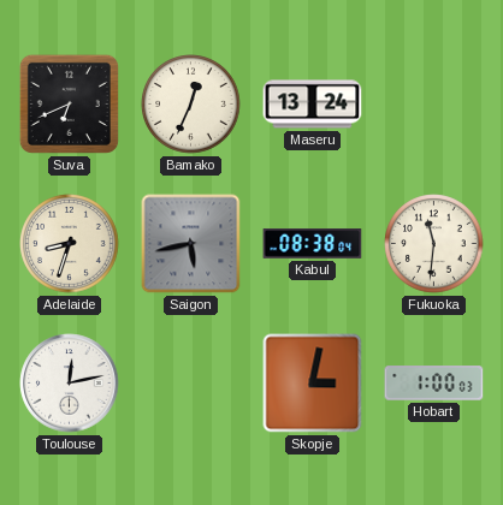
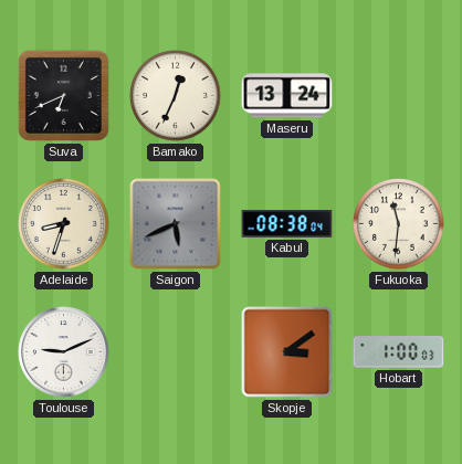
Saigon: 5:43 -> 5:41
Toulouse: 12:13 -> 9:11
Skopje: 3:02 -> 3:09
